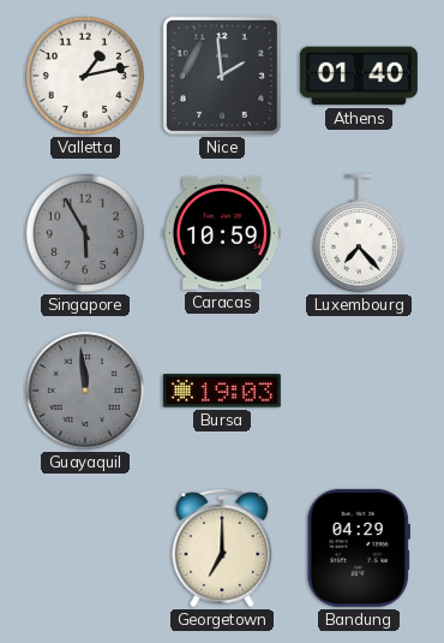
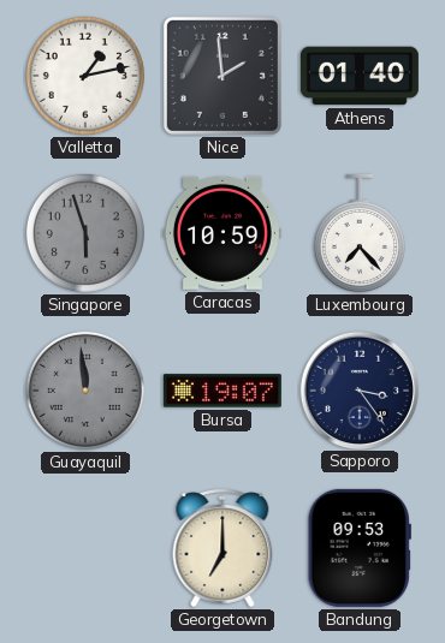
Singapore: 5:55 -> 5:57
Bursa: 19:03 -> 19:07
Sapporo: none -> 3:24
Bandung: 04:29 -> 09:53
